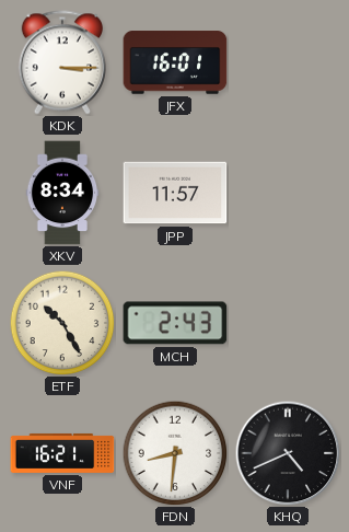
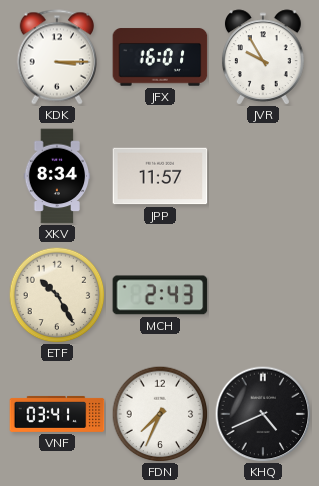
JVR: none -> 9:55
VNF: 16:21 -> 03:41
FDN: 8:31 -> 7:34
